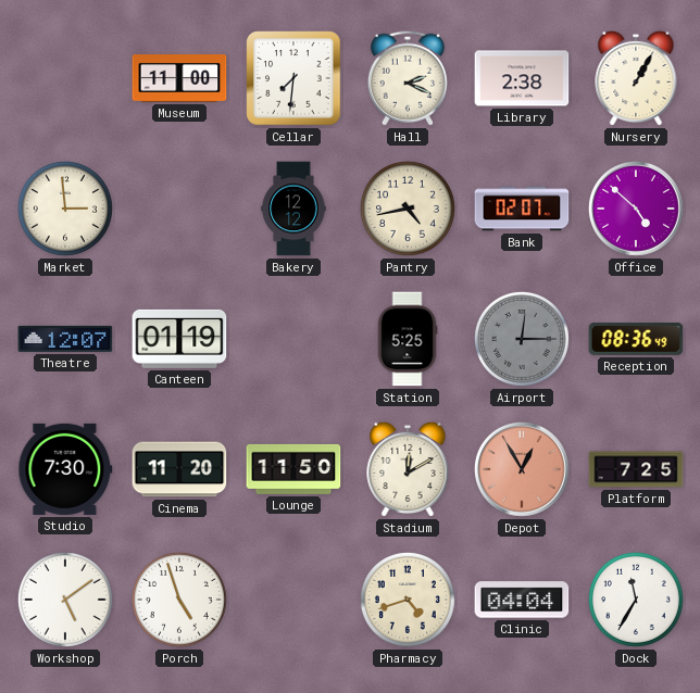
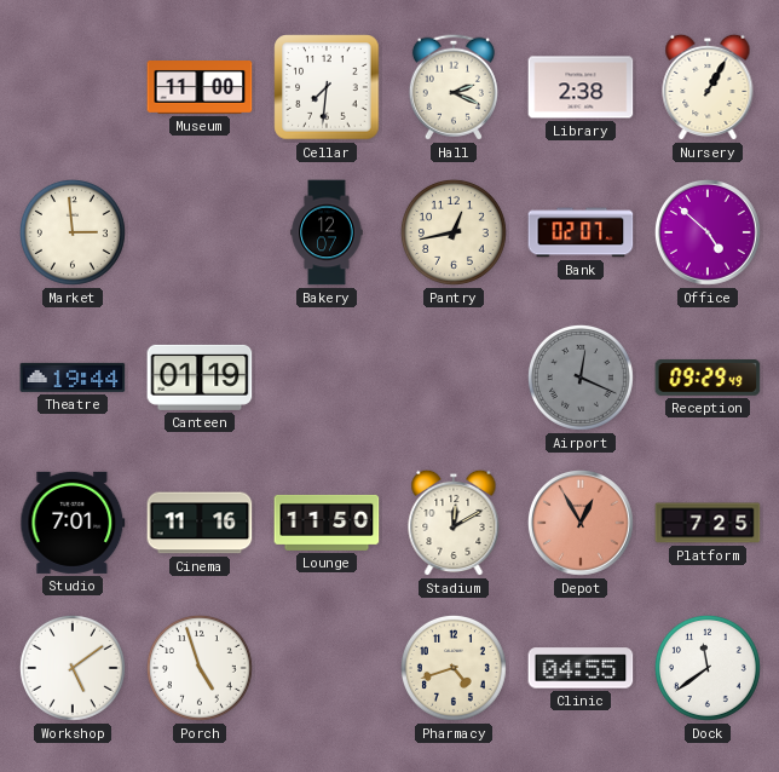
Bakery: 12:12 -> 12:07
Pantry: 4:43 -> 12:43
Theatre: 12:07 -> 19:44
Station: 5:25 -> none
Airport: 12:15 -> 12:19
Reception: 08:36 -> 09:29
Studio: 7:30 -> 7:01
Cinema: 11:20 -> 11:16
Clinic: 04:04 -> 04:55
Dock: 11:35 -> 11:39
